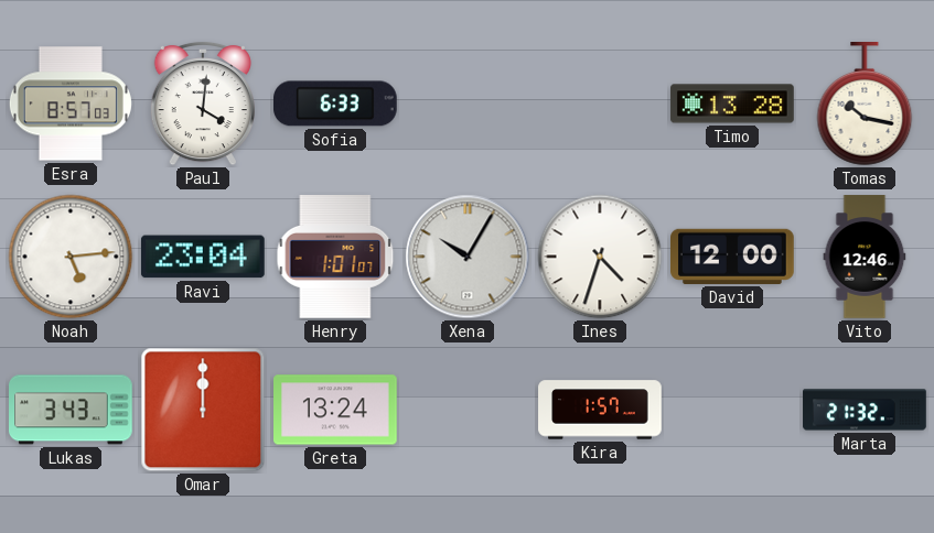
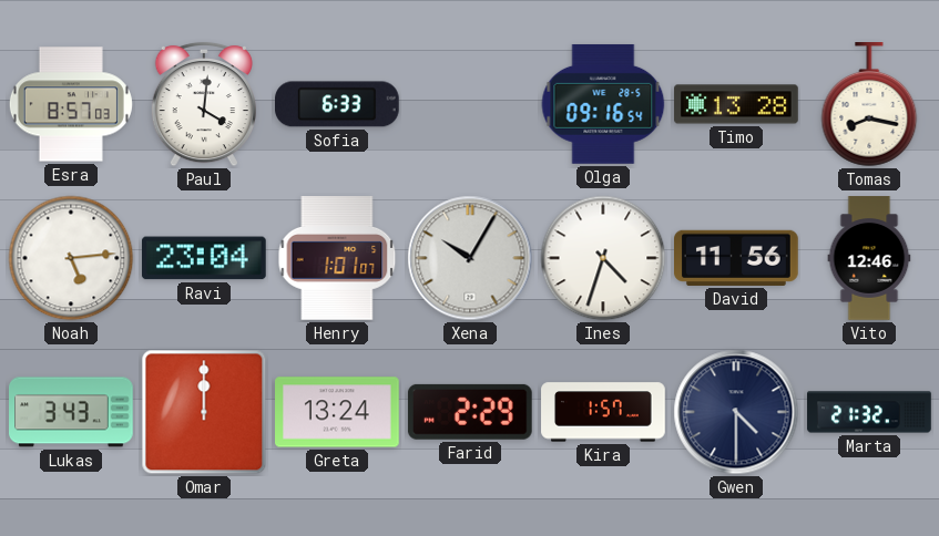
Olga: none -> 09:16
Tomas: 10:17 -> 8:17
David: 12:00 -> 11:56
Farid: none -> 2:29
Gwen: none -> 4:30
